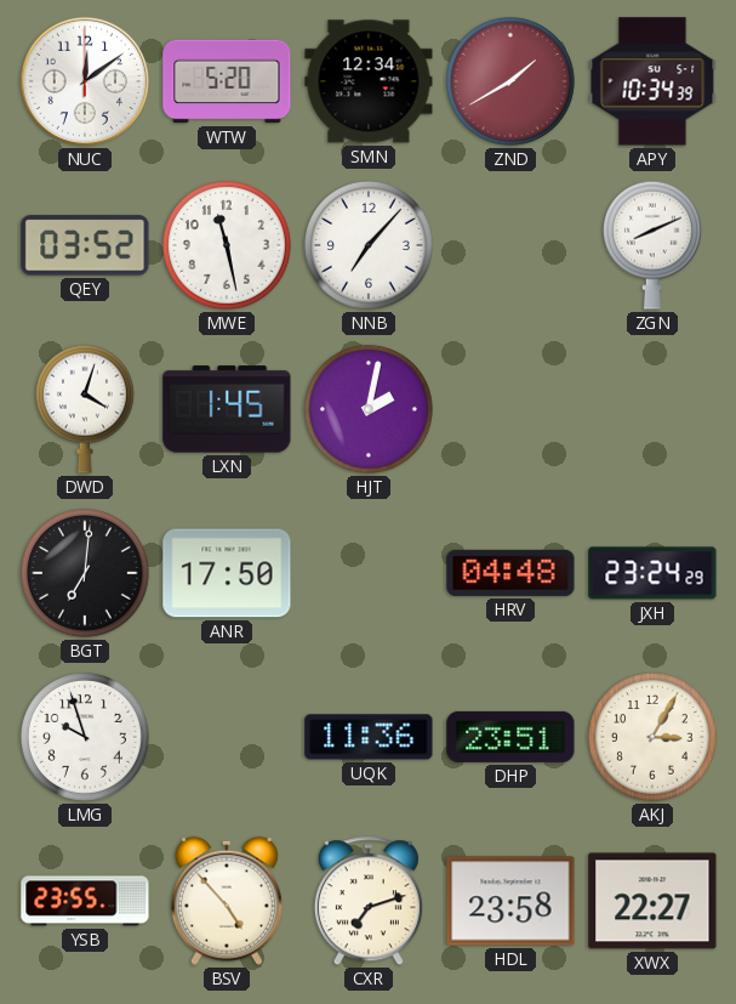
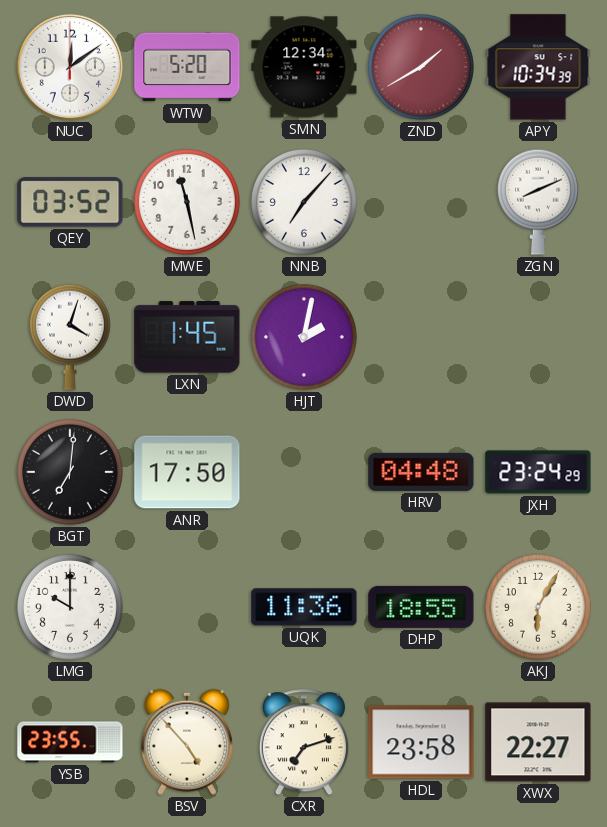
LMG: 9:57 -> 10:00
DHP: 23:51 -> 18:55
AKJ: 3:05 -> 6:05
